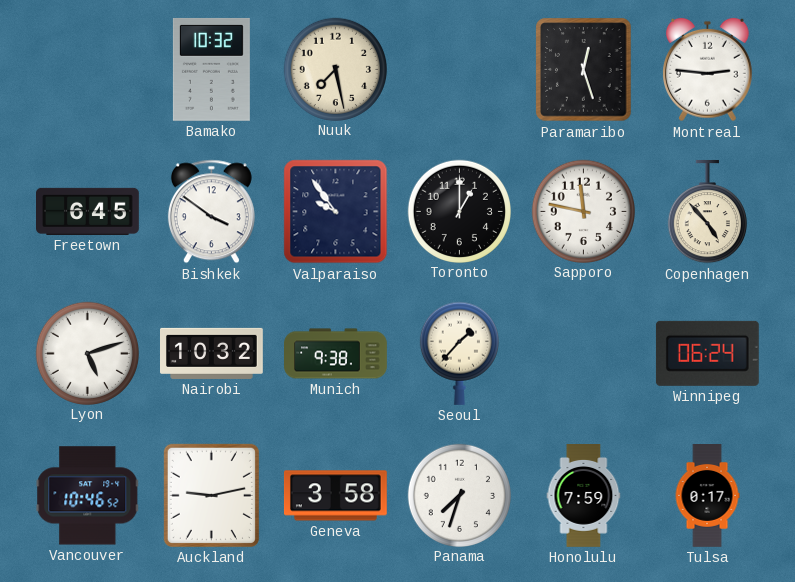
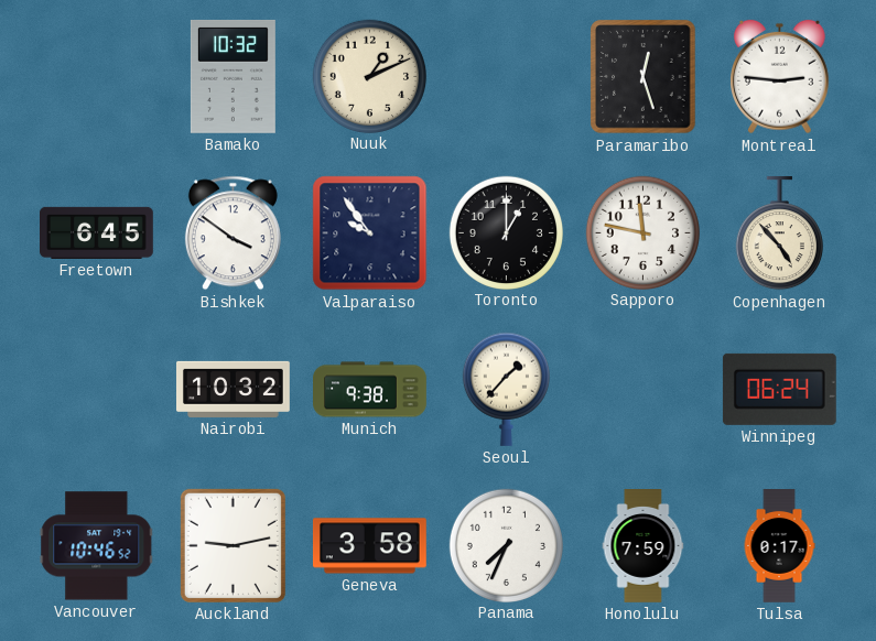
Nuuk: 7:28 -> 1:11
Lyon: 5:12 -> none
Panama: 7:33 -> 7:34
